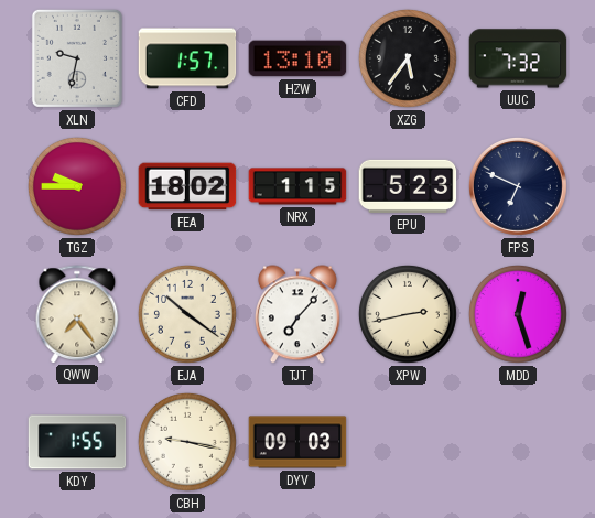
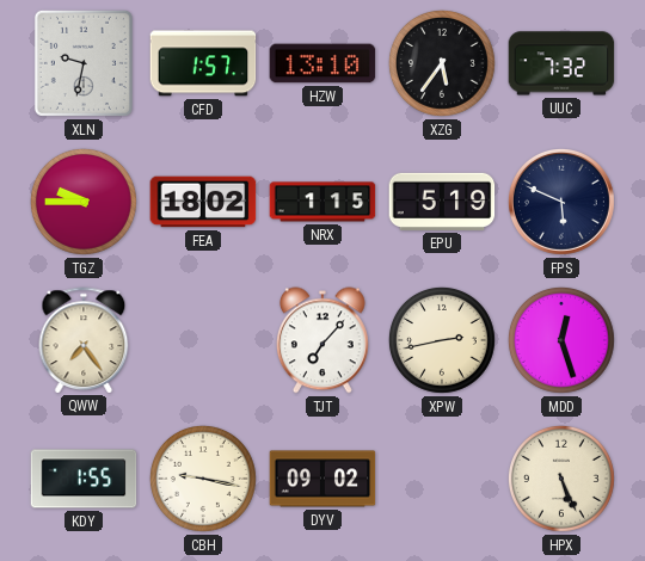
EPU: 5:23 -> 5:19
FPS: 6:49 -> 5:49
EJA: 10:21 -> none
DYV: 09:03 -> 09:02
HPX: none -> 5:26
